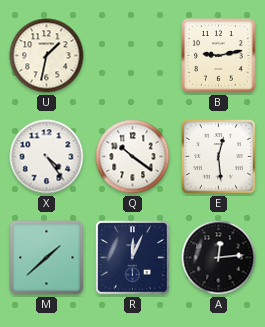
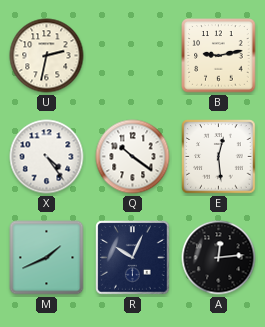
U: 1:32 -> 2:32
M: 1:38 -> 1:41
R: 12:04 -> 10:04
